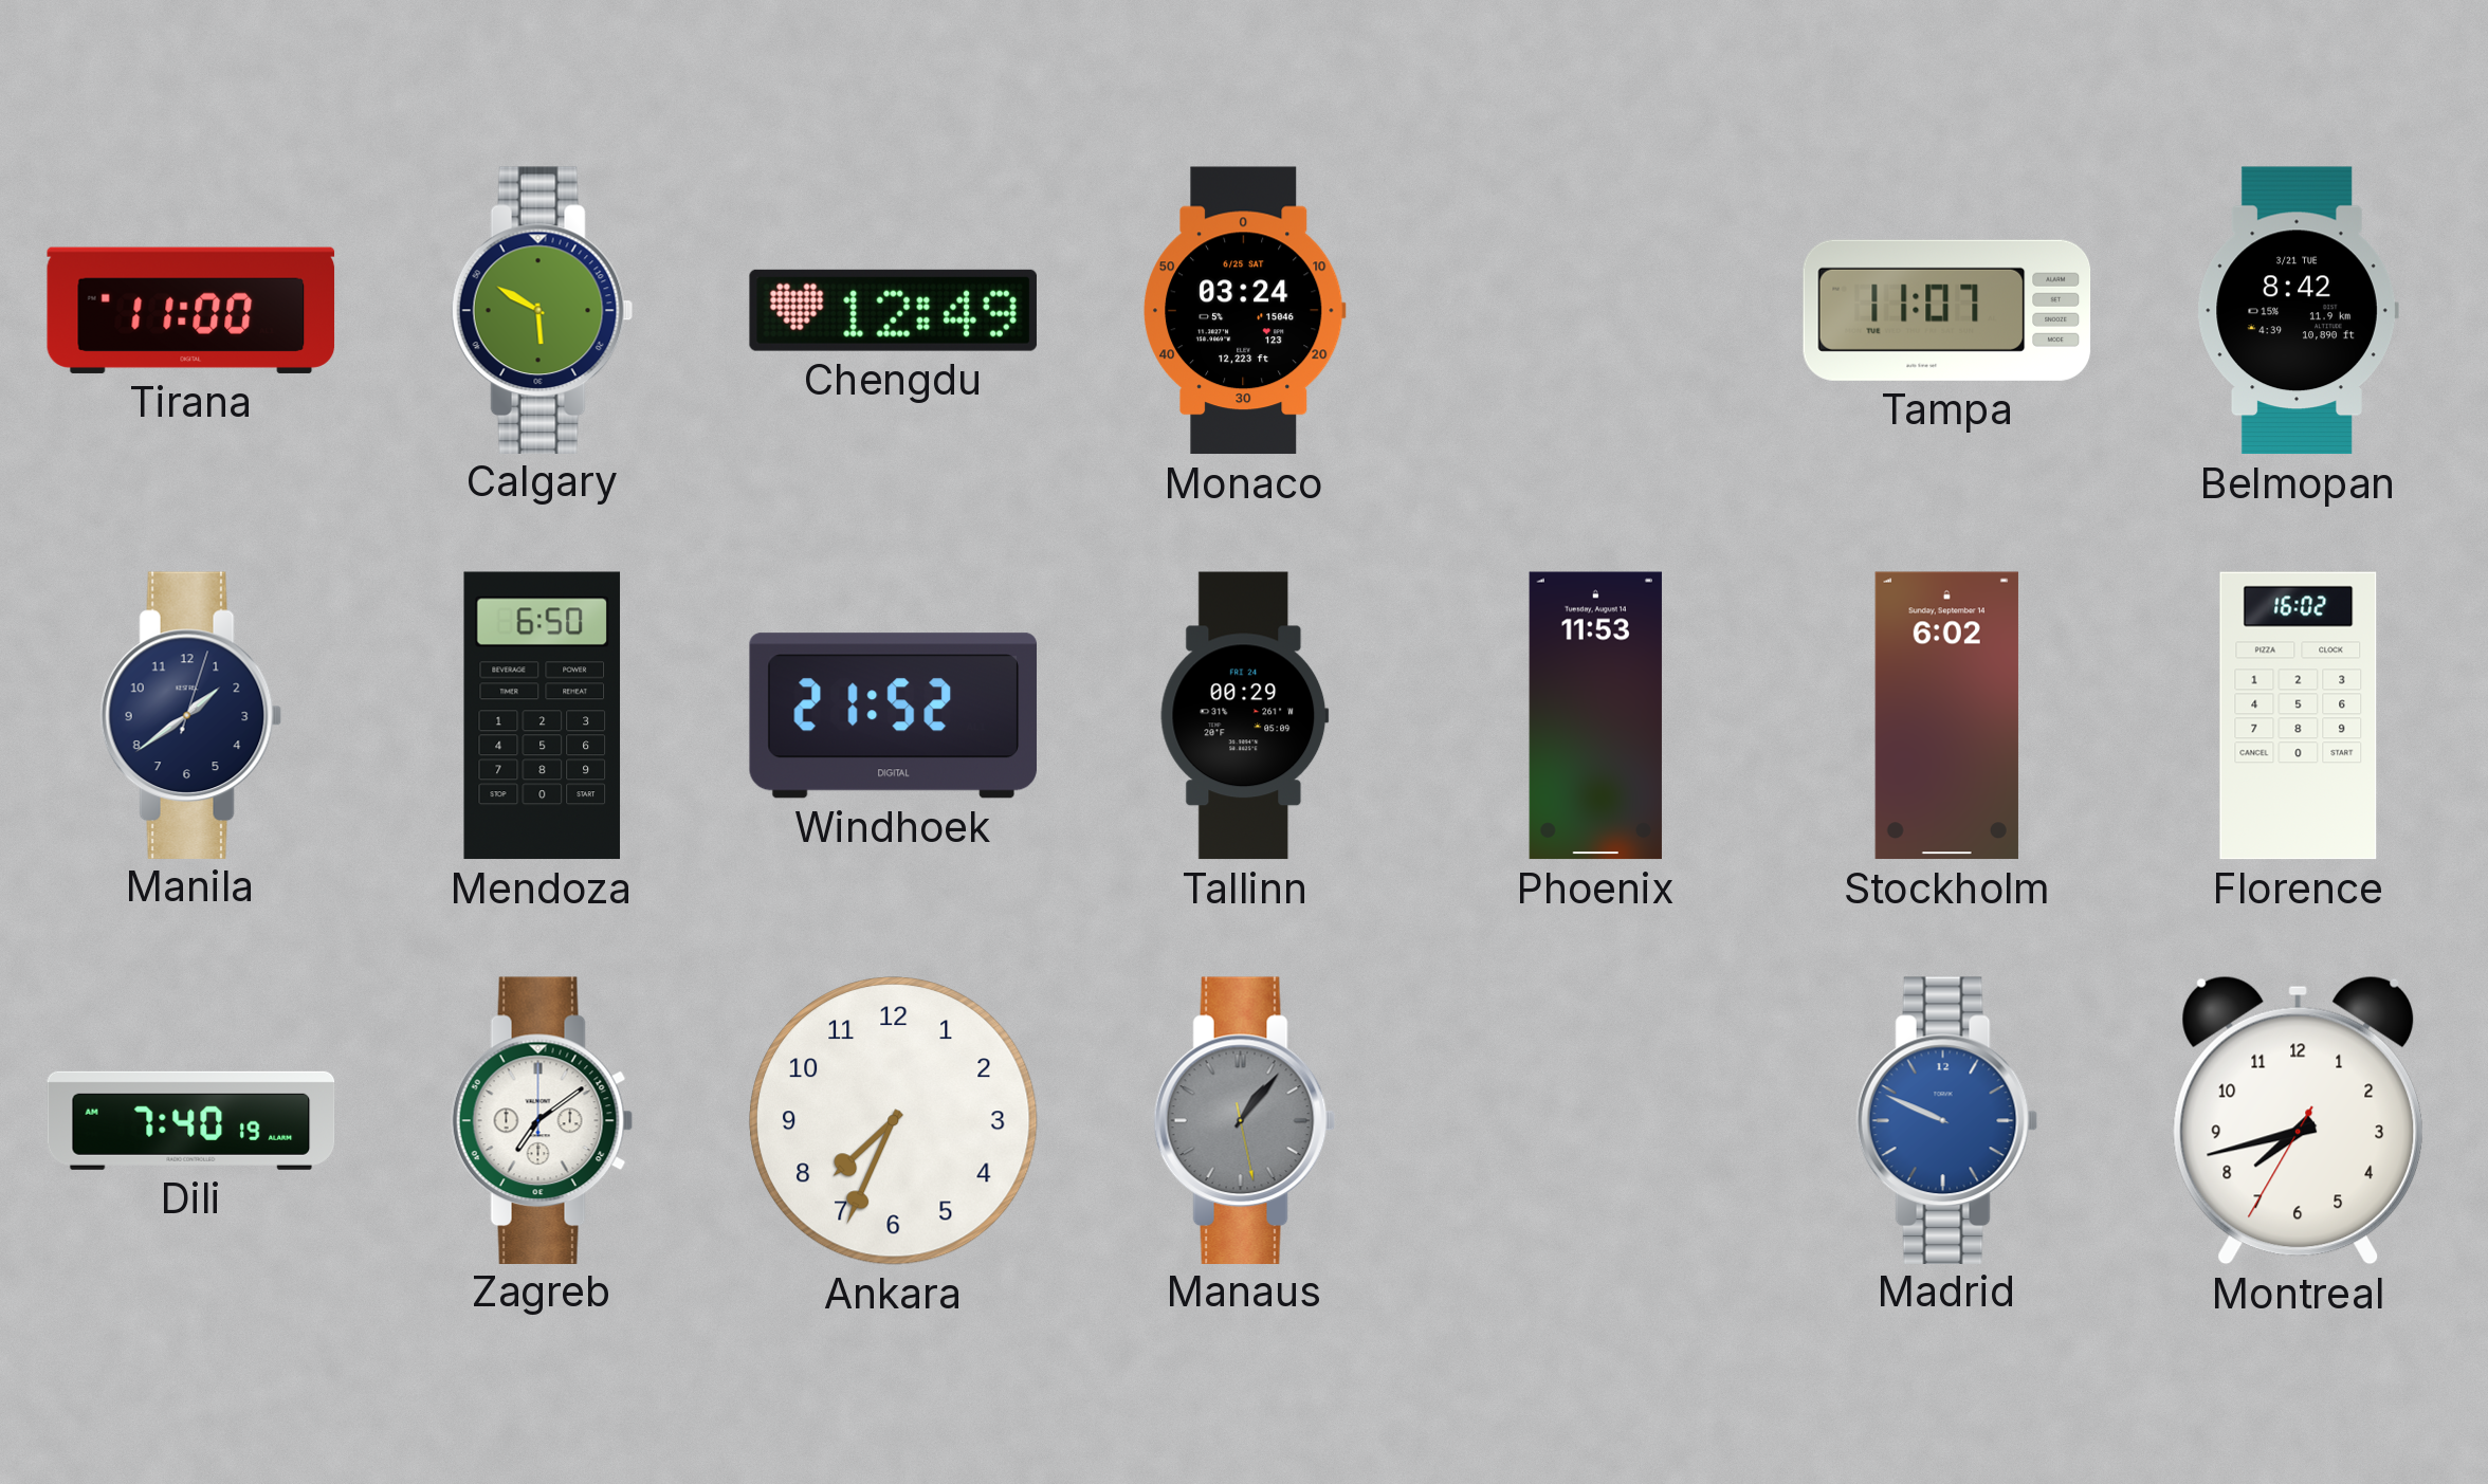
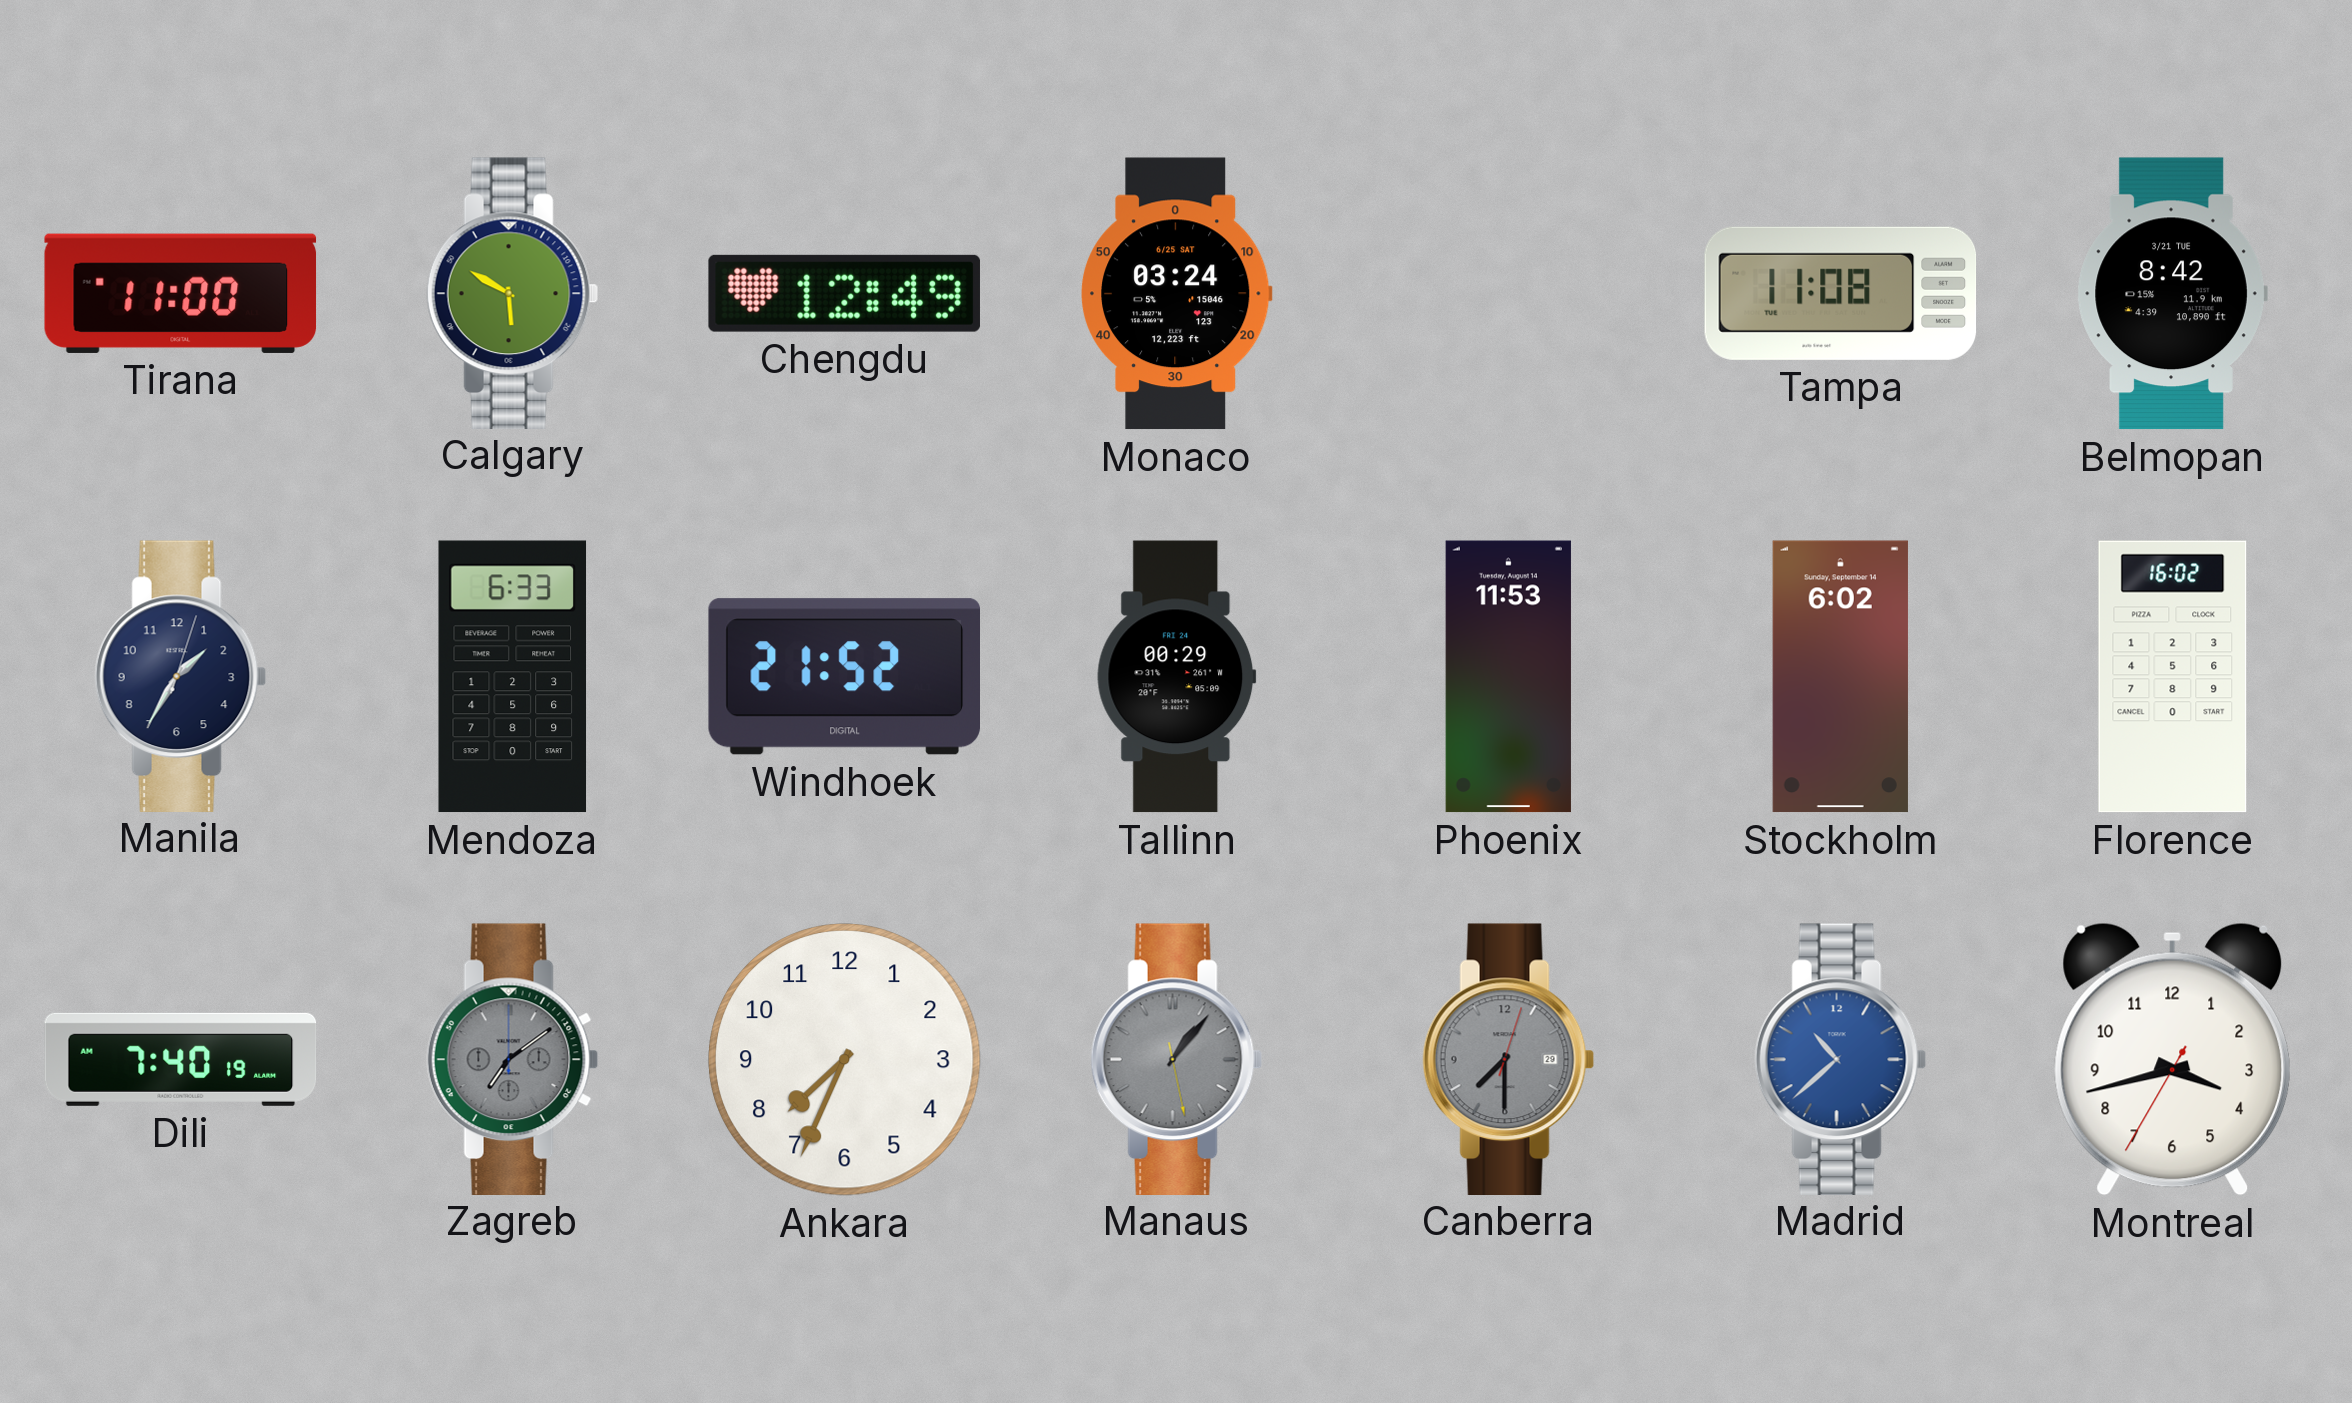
Tampa: 11:07 -> 11:08
Manila: 1:39 -> 1:35
Mendoza: 6:50 -> 6:33
Zagreb dial: white -> grey
Canberra: none -> 7:30
Madrid: 9:49 -> 10:38
Montreal: 7:42 -> 3:42
